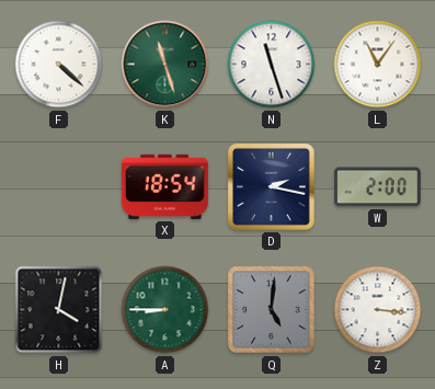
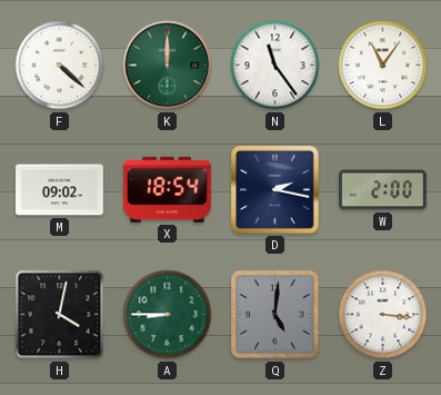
K: 11:27 -> 12:00
N: 11:27 -> 11:24
M: none -> 09:02
